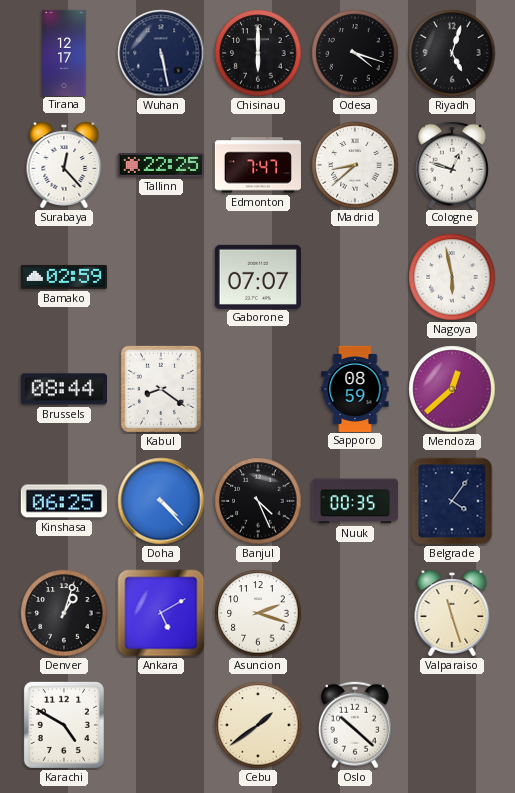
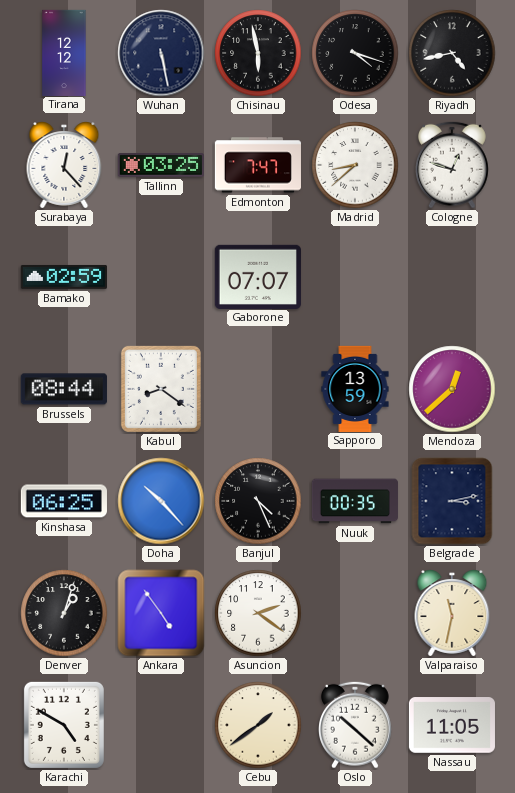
Tirana: 12:17 -> 12:12
Chisinau: 6:00 -> 5:58
Riyadh: 5:03 -> 4:43
Tallinn: 22:25 -> 03:25
Nagoya: 5:58 -> none
Sapporo: 08:59 -> 13:59
Doha: 4:23 -> 10:23
Belgrade: 4:06 -> 3:13
Ankara: 5:10 -> 4:54
Asuncion: 2:18 -> 2:21
Valparaiso: 11:27 -> 11:32
Nassau: none -> 11:05
